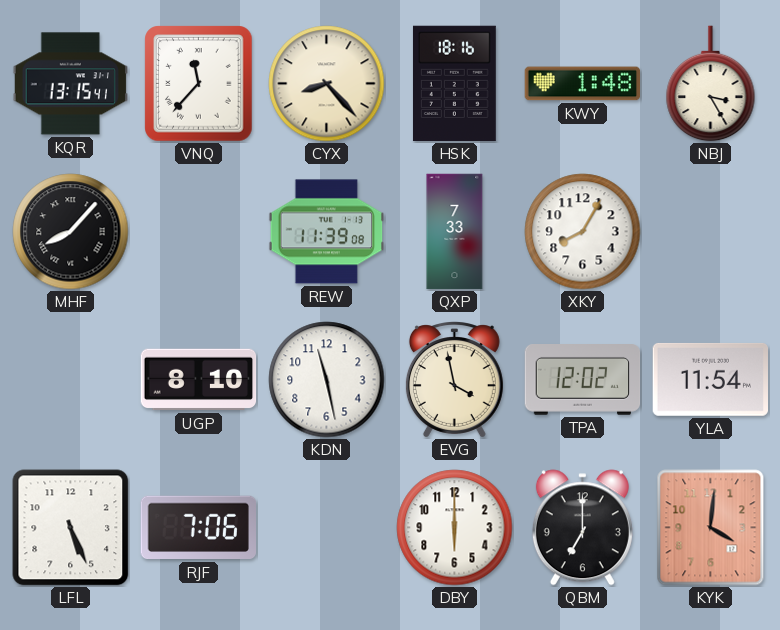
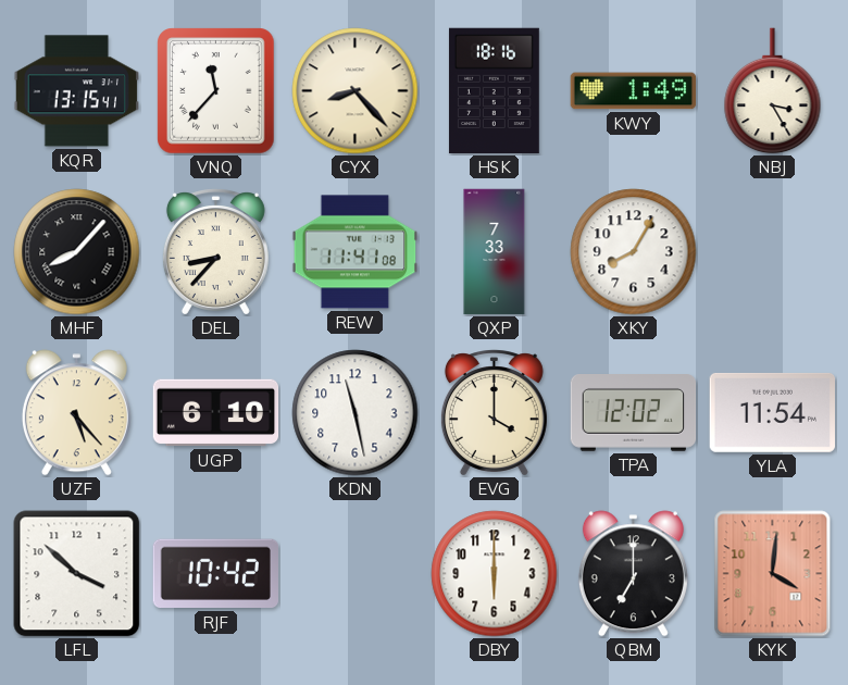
KWY: 1:48 -> 1:49
DEL: none -> 8:37
REW: 11:39 -> 11:41
UZF: none -> 5:23
UGP: 8:10 -> 6:10
EVG: 3:58 -> 4:00
LFL: 5:26 -> 3:52
RJF: 7:06 -> 10:42
